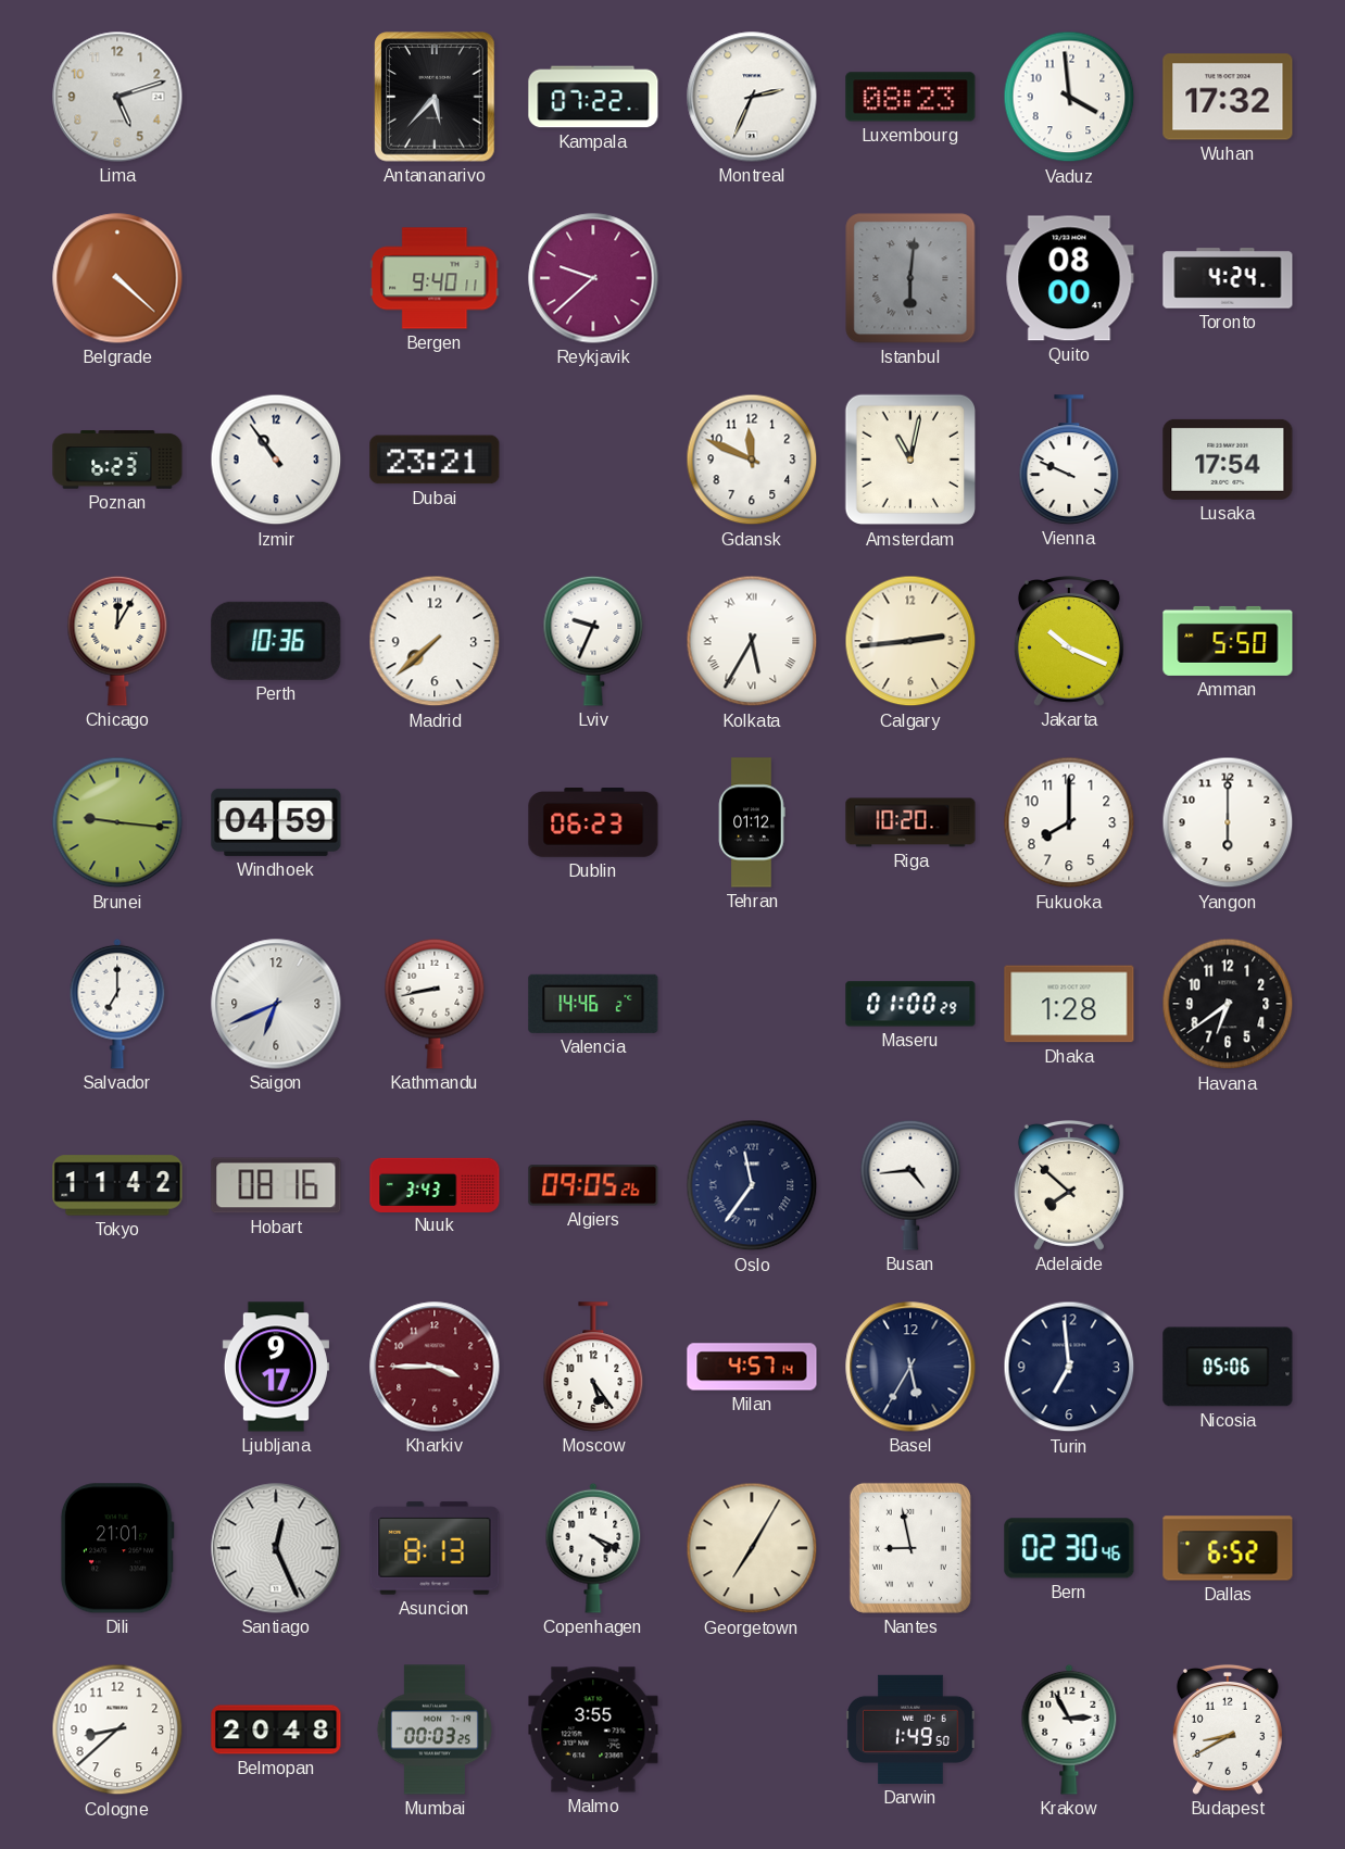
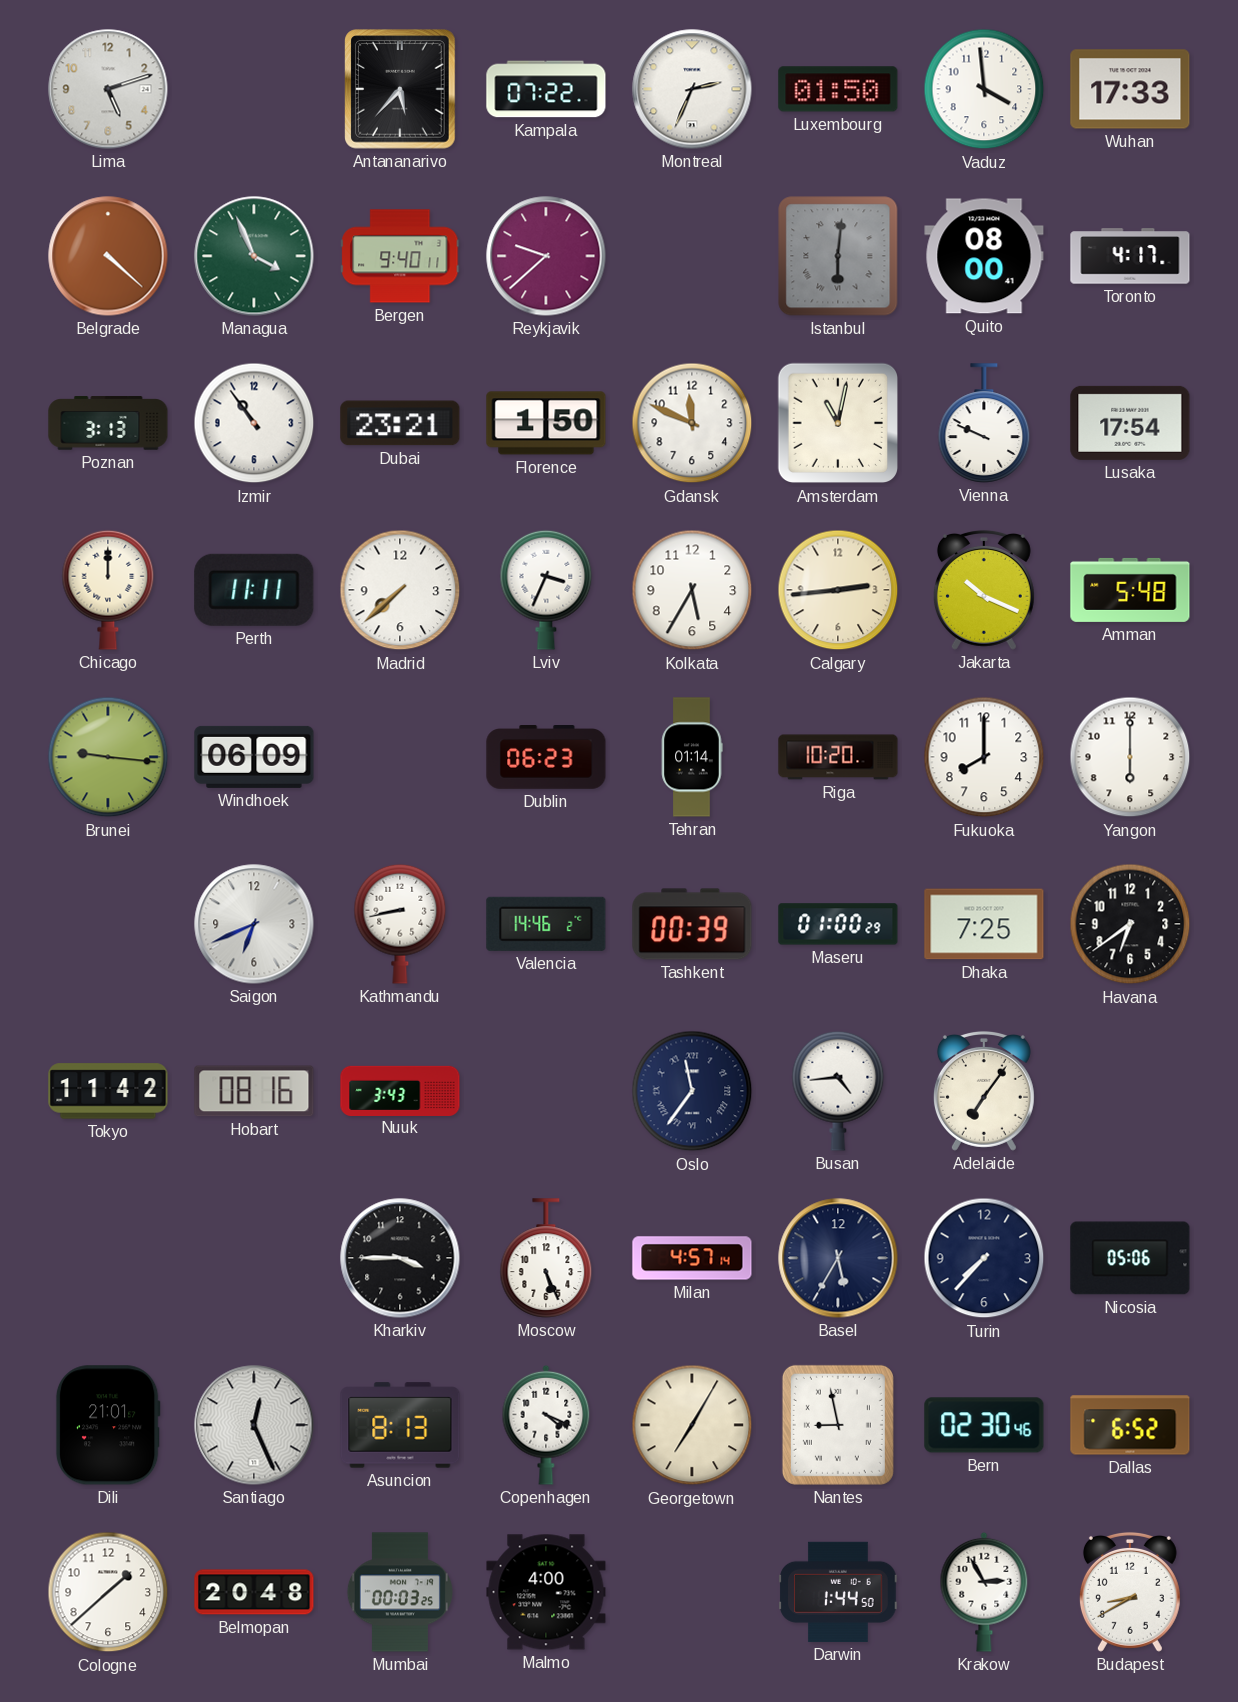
Luxembourg: 08:23 -> 01:50
Wuhan: 17:32 -> 17:33
Managua: none -> 3:56
Toronto: 4:24 -> 4:17
Poznan: 6:23 -> 3:13
Florence: none -> 1:50
Chicago: 12:05 -> 12:00
Perth: 10:36 -> 11:11
Lviv: 9:34 -> 3:34
Kolkata numerals: Roman -> Arabic
Amman: 5:50 -> 5:48
Windhoek: 04:59 -> 06:09
Tehran: 01:12 -> 01:14
Salvador: 7:00 -> none
Tashkent: none -> 00:39
Dhaka: 1:28 -> 7:25
Algiers: 09:05 -> none
Adelaide: 7:52 -> 7:06
Ljubljana: 9:17 -> none
Kharkiv dial: burgundy -> black
Moscow: 5:24 -> 5:26
Turin: 6:59 -> 7:37
Cologne: 8:38 -> 1:38
Malmo: 3:55 -> 4:00
Darwin: 1:49 -> 1:44
